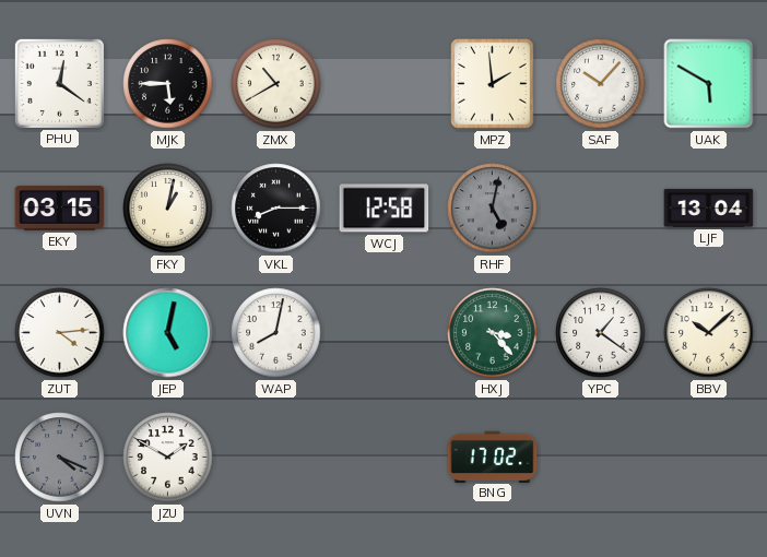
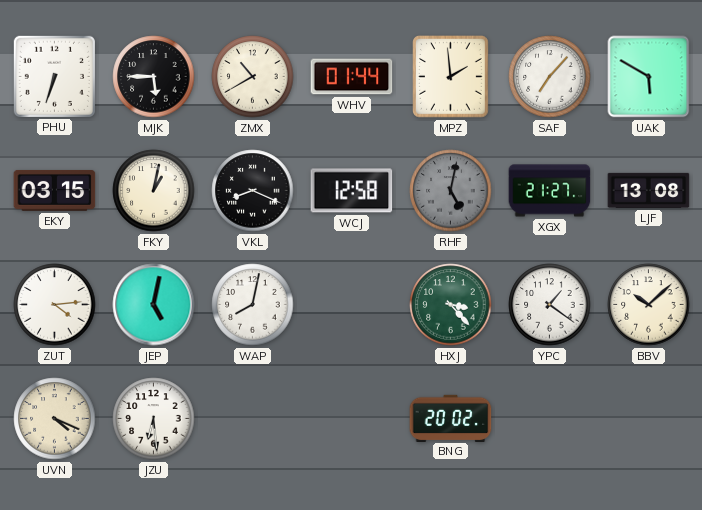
PHU: 12:21 -> 6:33
WHV: none -> 01:44
SAF: 10:07 -> 7:07
VKL: 8:15 -> 8:19
XGX: none -> 21:27
LJF: 13:04 -> 13:08
UVN dial: grey -> cream
JZU: 1:50 -> 6:29
BNG: 17:02 -> 20:02
